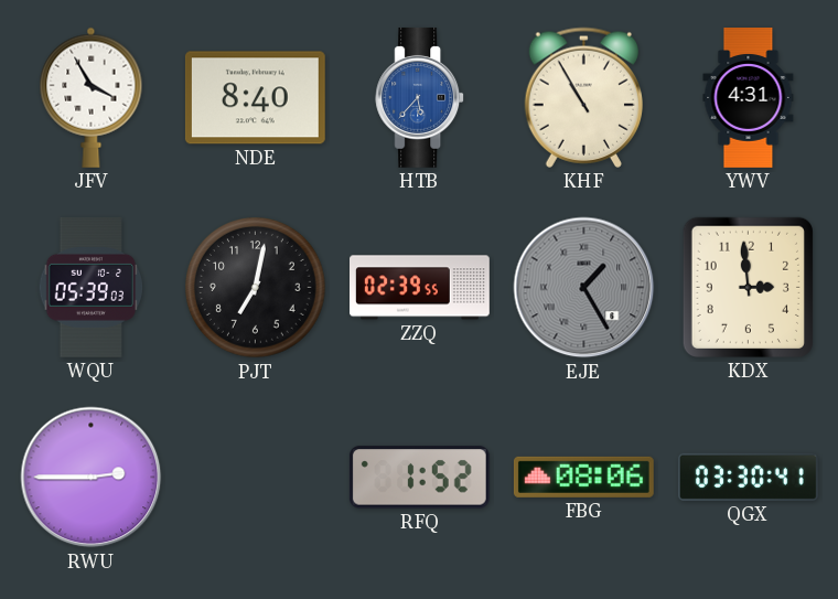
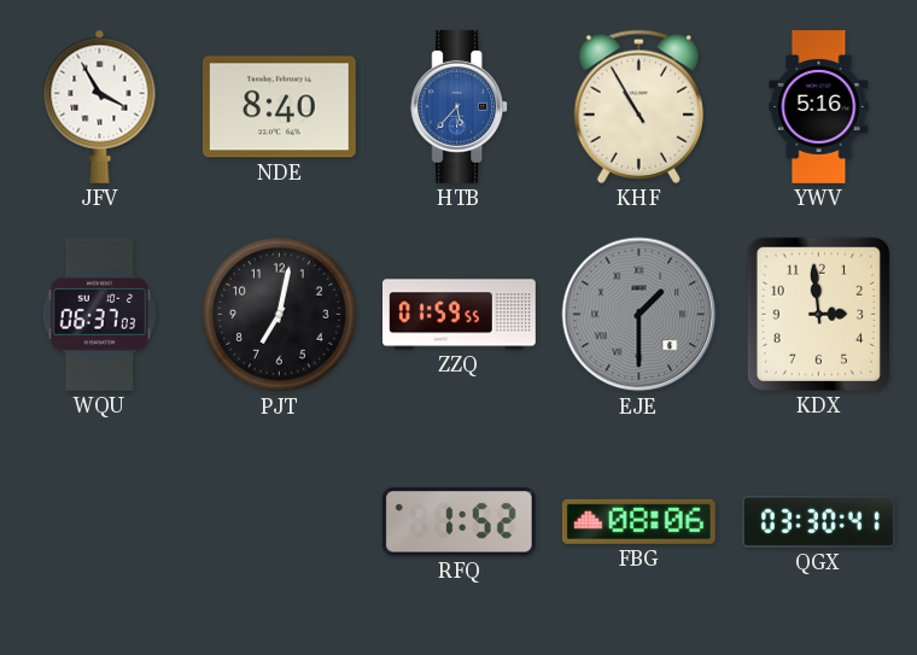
YWV: 4:31 -> 5:16
WQU: 05:39 -> 06:37
ZZQ: 02:39 -> 01:59
EJE: 1:25 -> 1:30
RWU: 2:45 -> none
